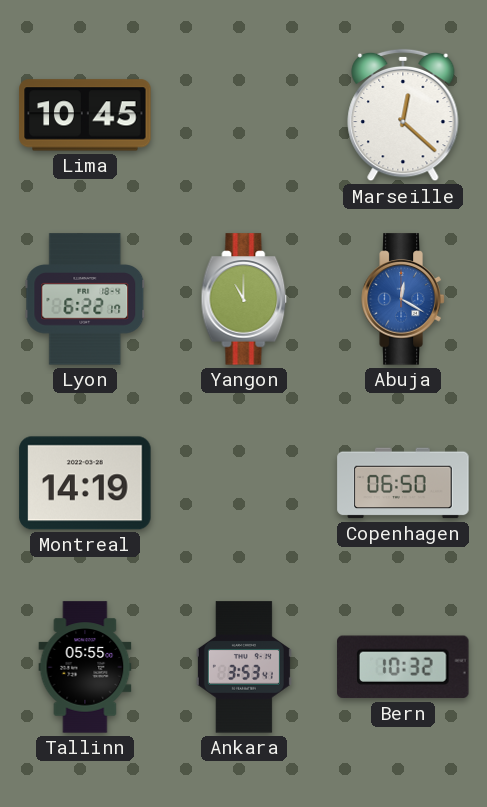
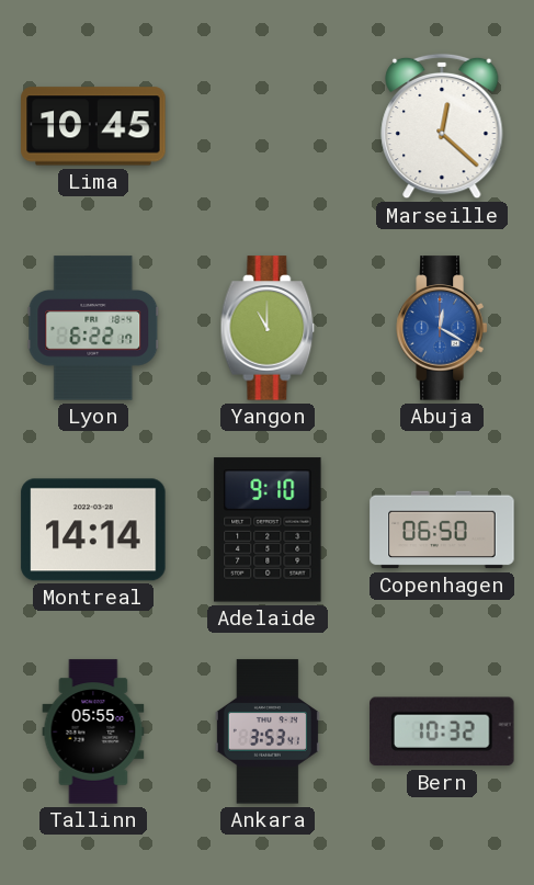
Montreal: 14:19 -> 14:14
Adelaide: none -> 9:10
